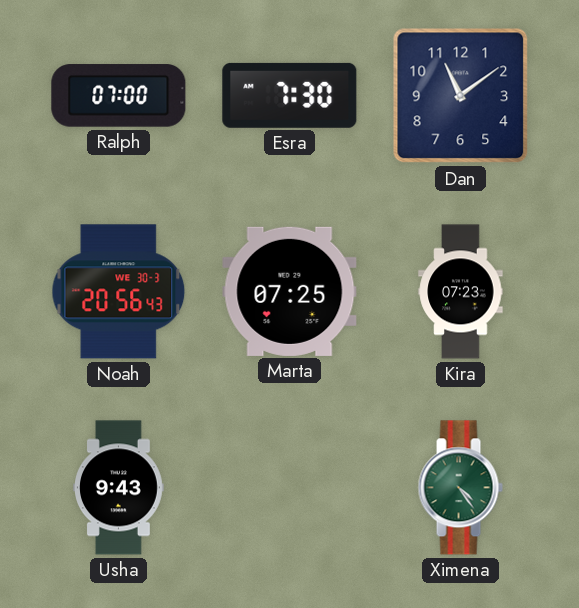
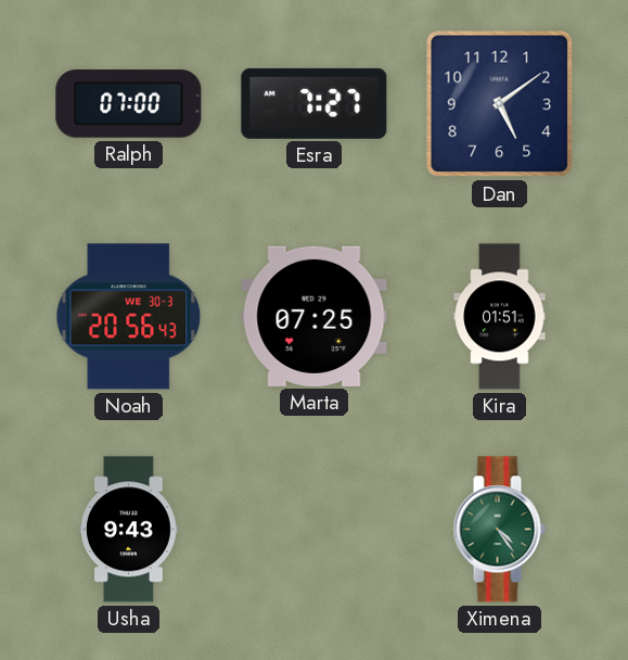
Esra: 7:30 -> 7:27
Dan: 11:09 -> 5:09
Kira: 07:23 -> 01:51
